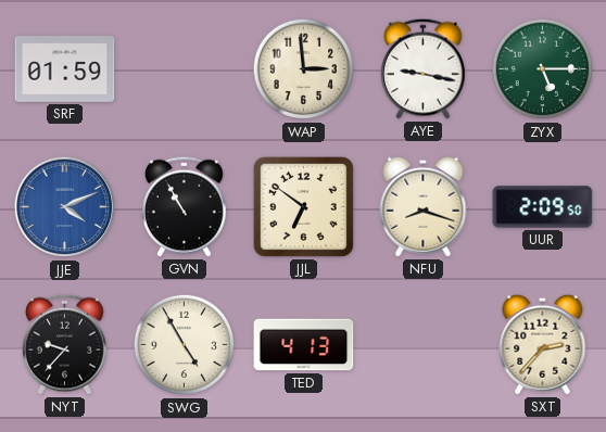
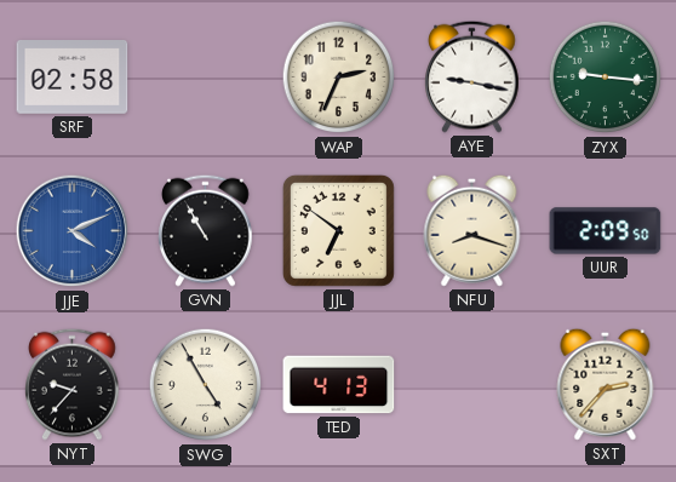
SRF: 01:59 -> 02:58
WAP: 2:59 -> 2:34
ZYX: 5:15 -> 9:16
